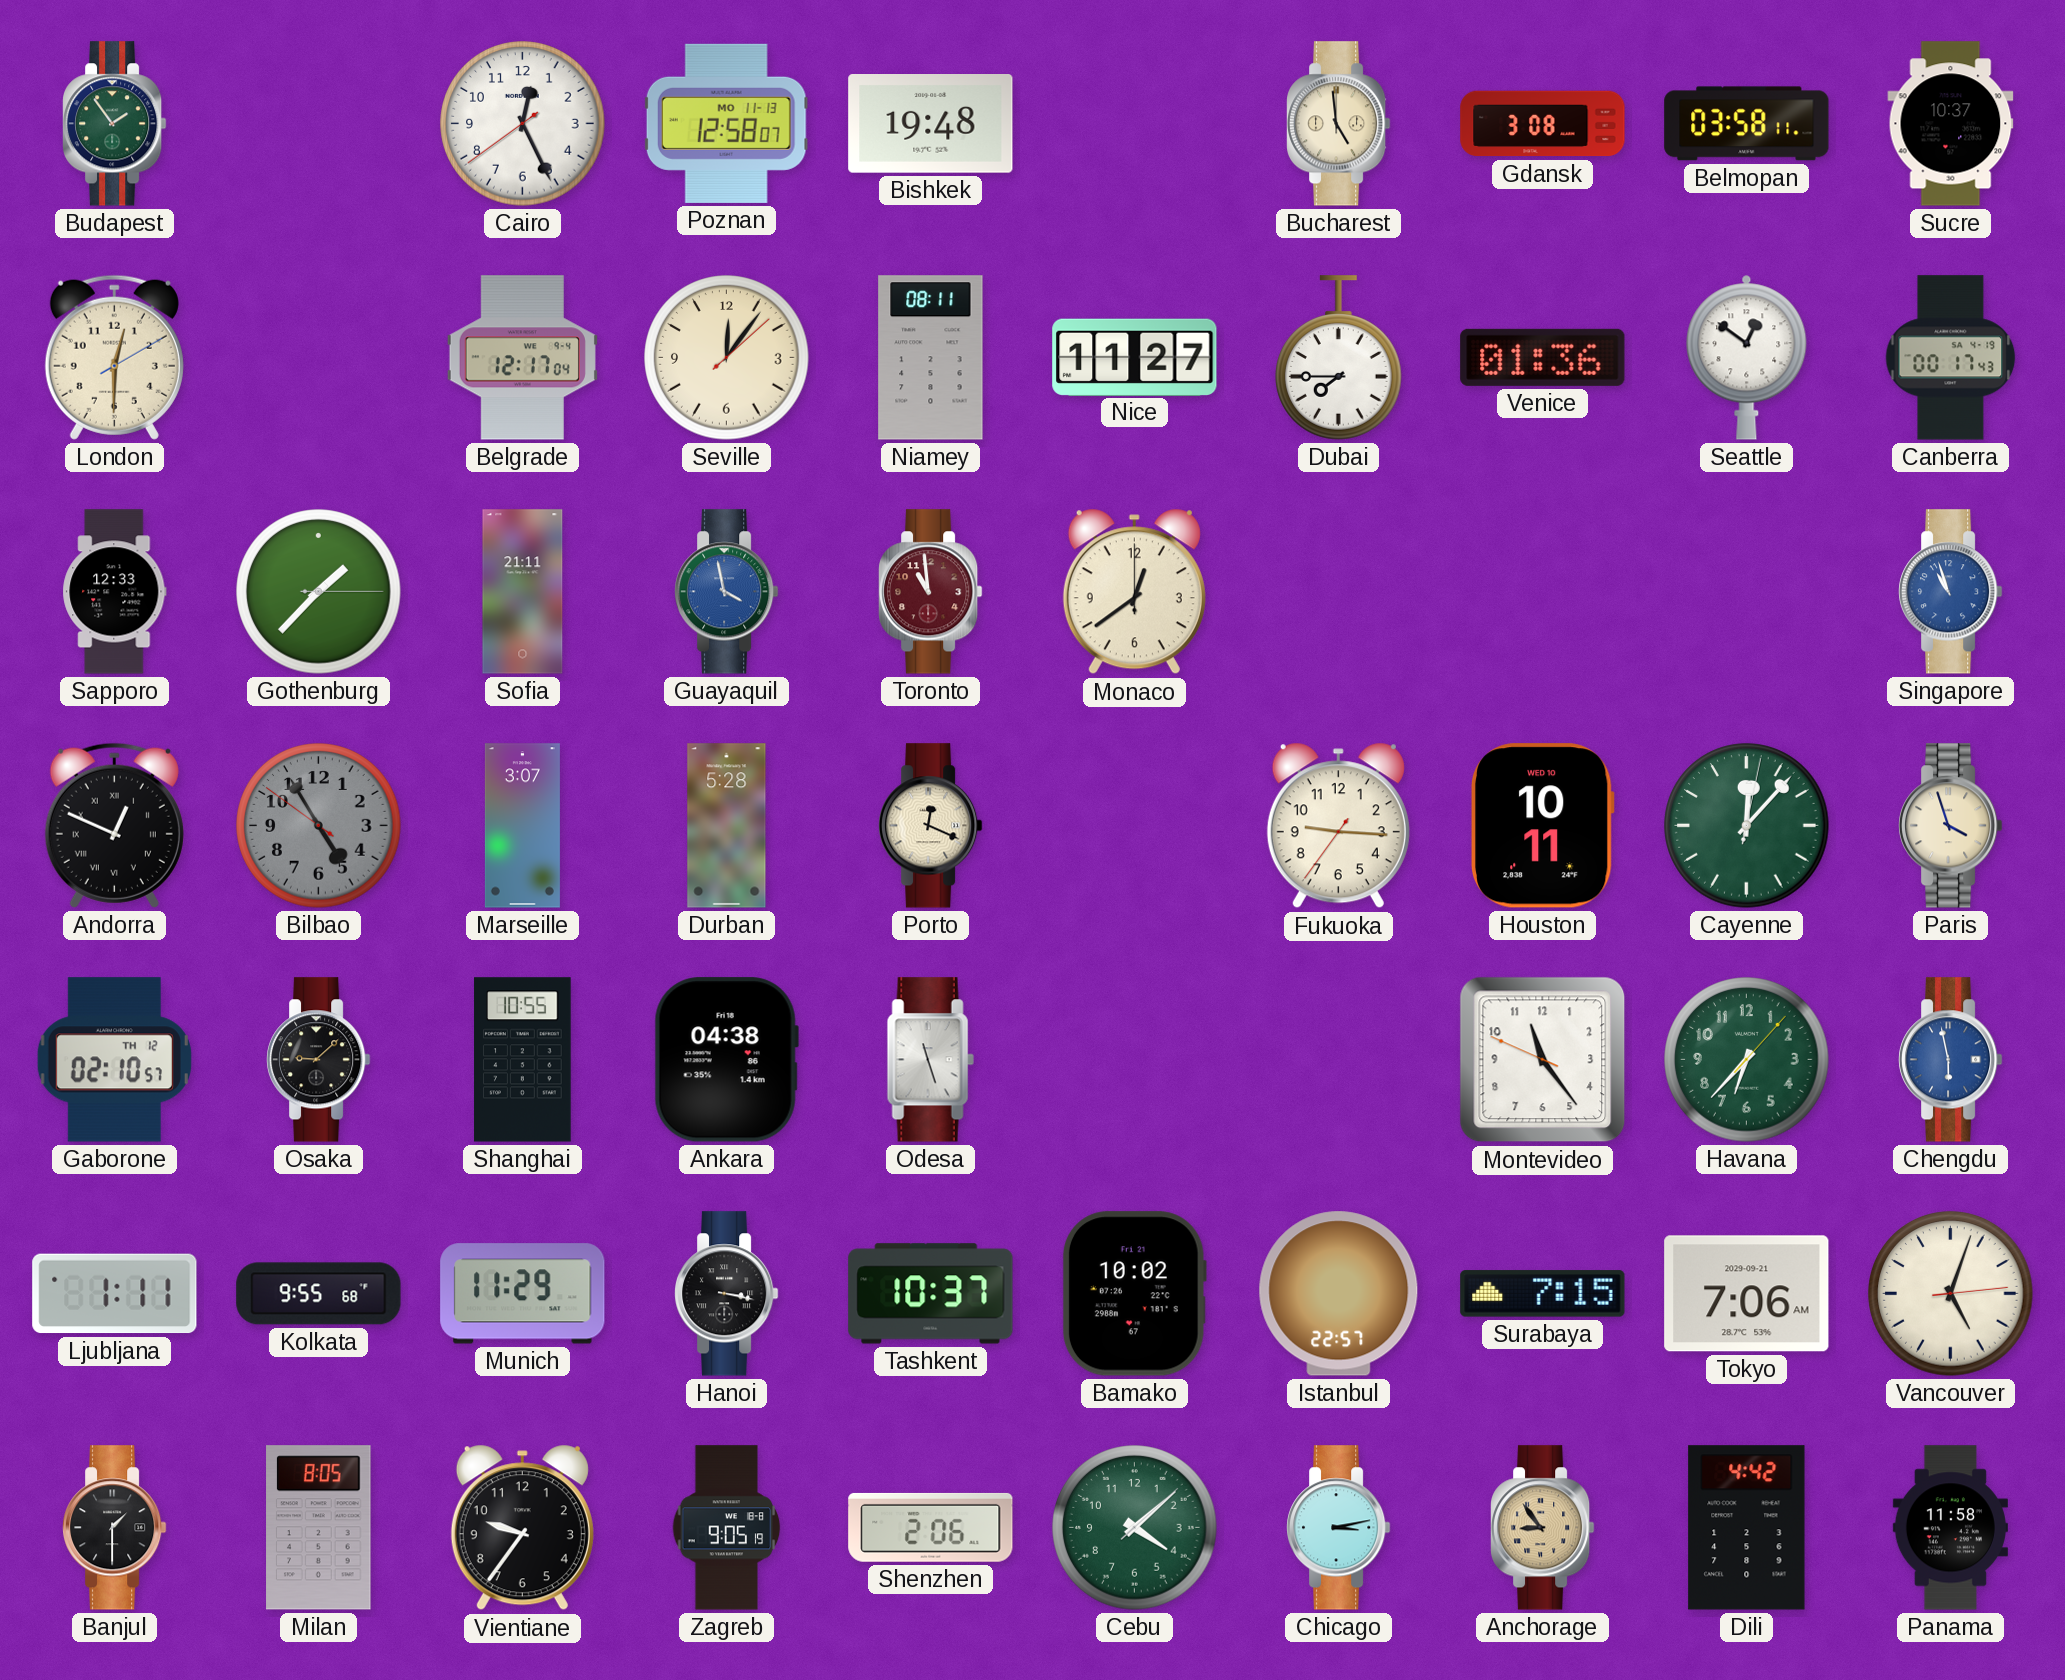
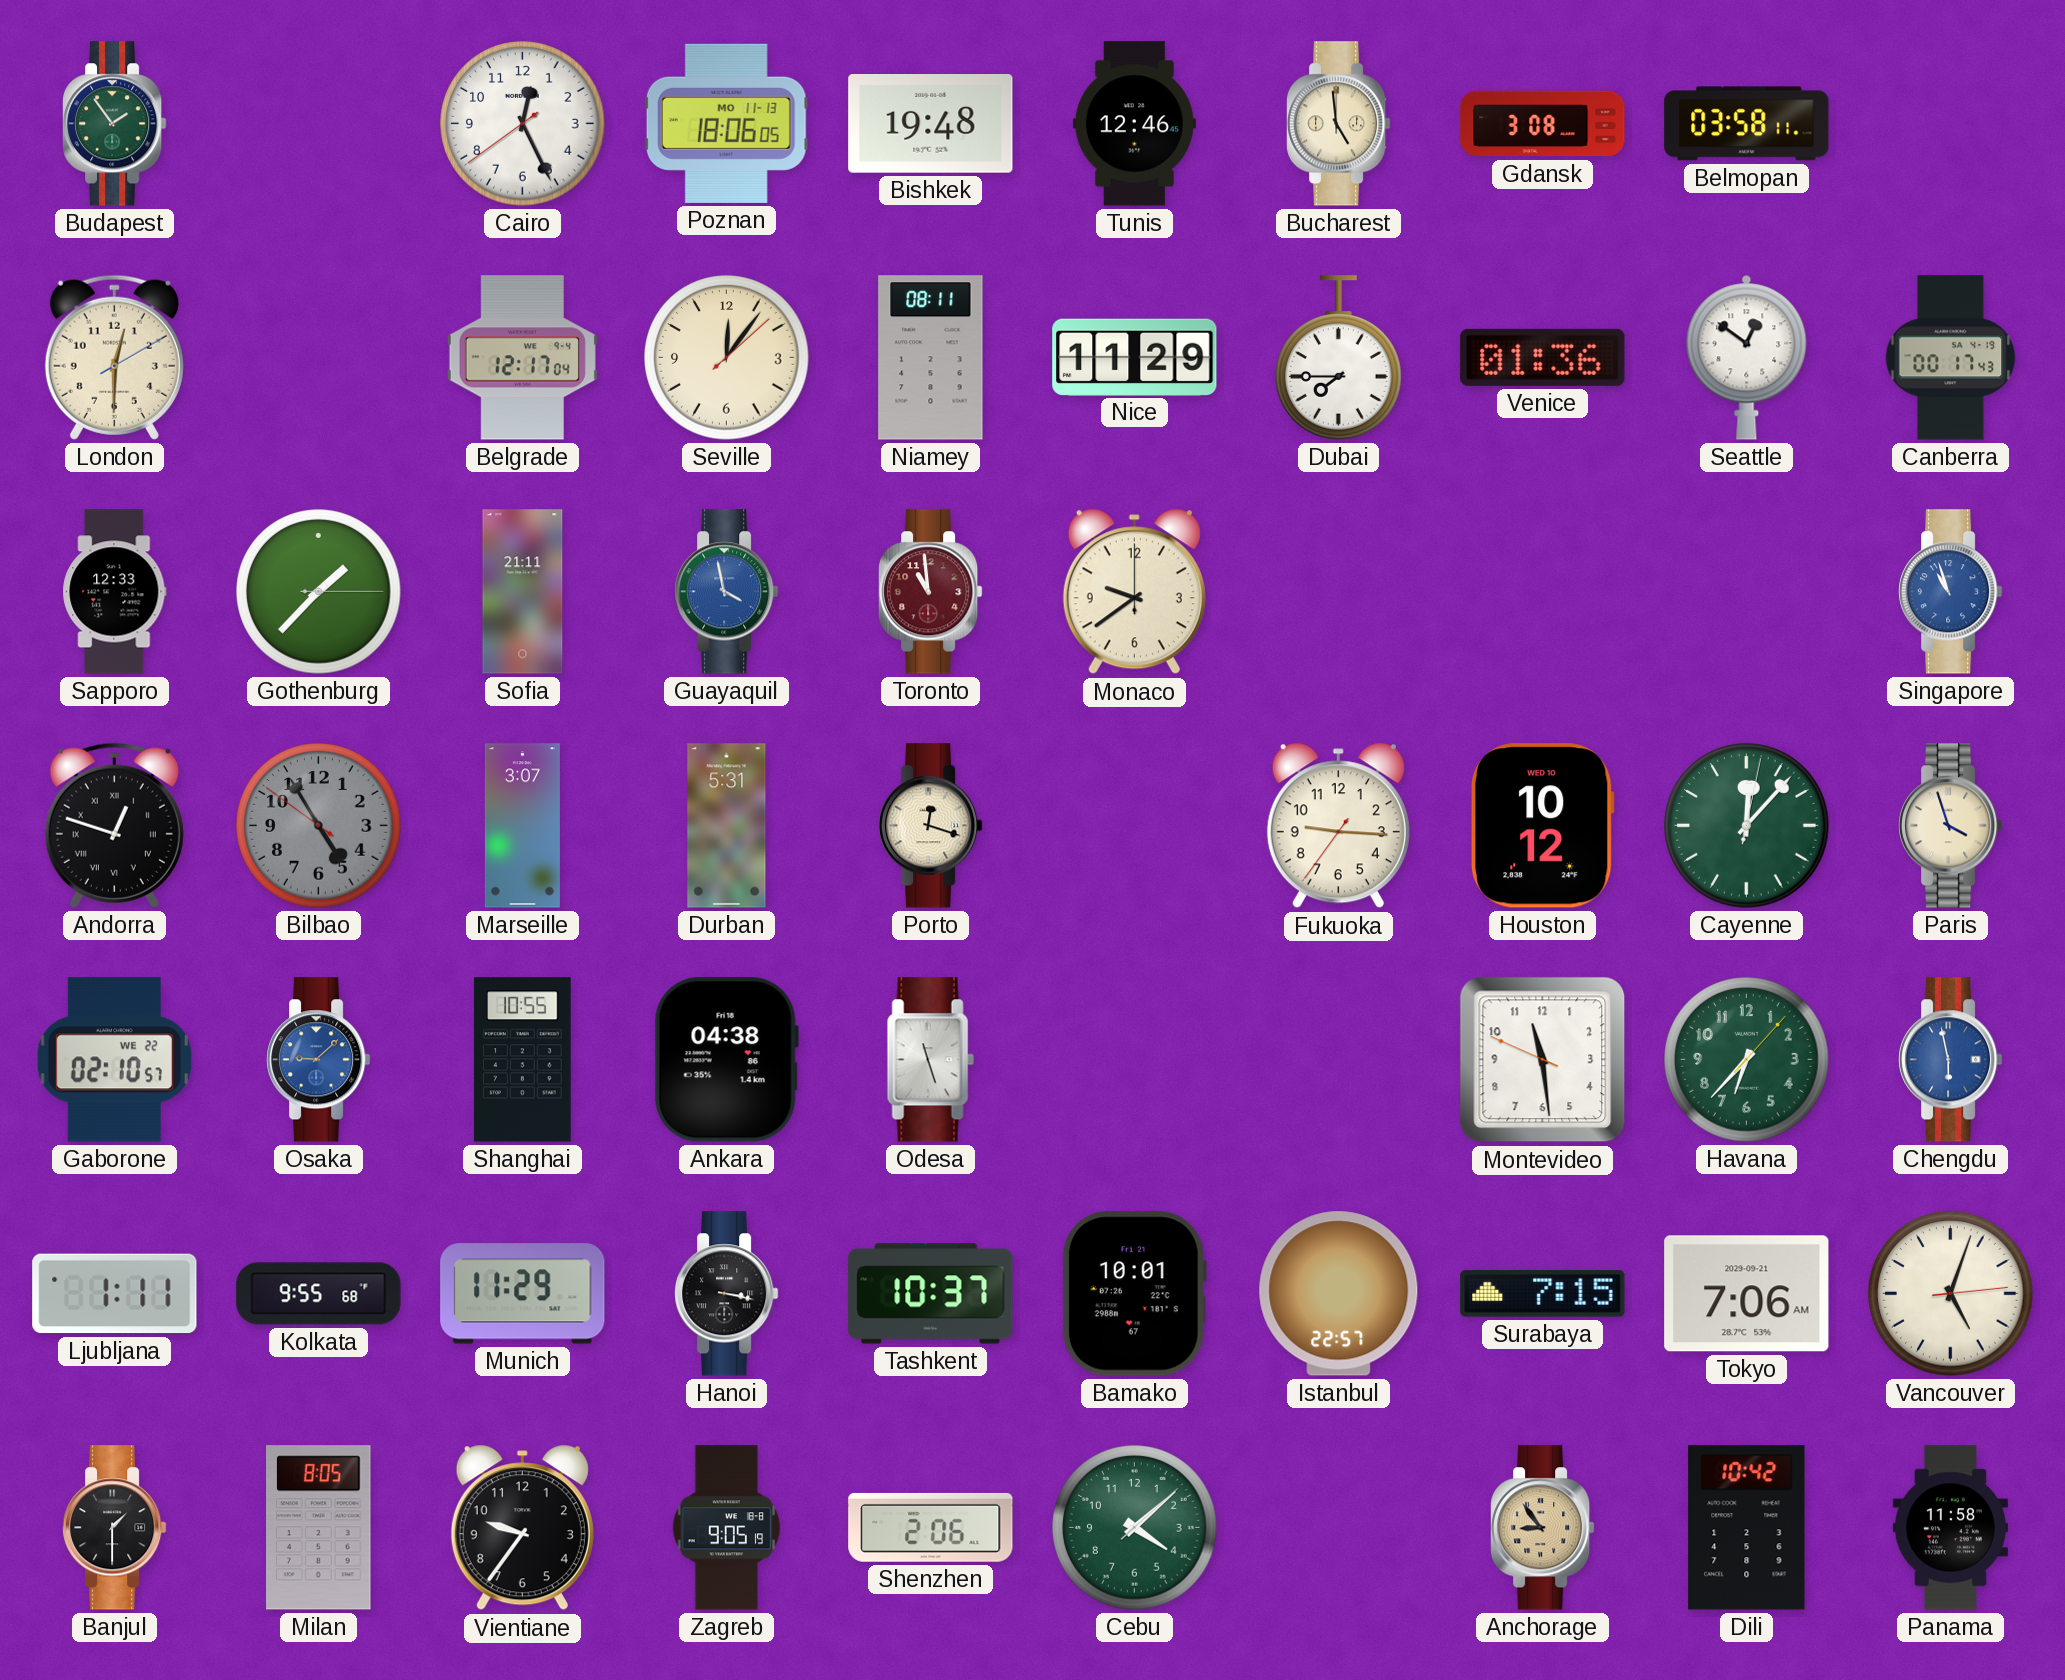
Poznan: 12:58 -> 18:06
Tunis: none -> 12:46
Sucre: 10:37 -> none
Nice: 11:27 -> 11:29
Monaco: 12:39 -> 9:39
Andorra: 12:49 -> 12:48
Durban: 5:28 -> 5:31
Porto: 12:19 -> 12:18
Houston: 10:11 -> 10:12
Gaborone date: TH 12 -> WE 22
Osaka dial: black -> blue
Montevideo: 11:23 -> 11:28
Bamako: 10:02 -> 10:01
Chicago: 3:13 -> none
Dili: 4:42 -> 10:42
